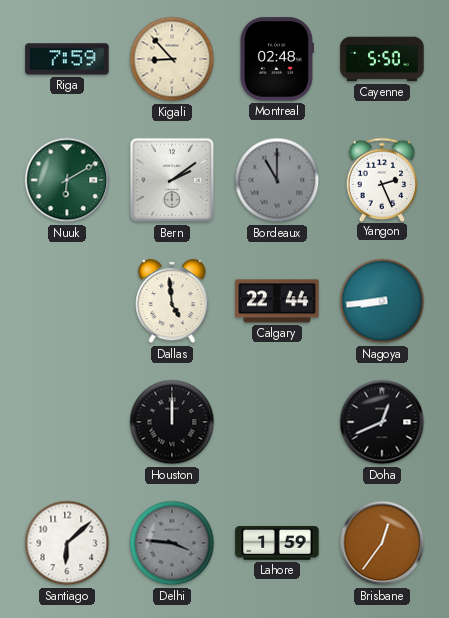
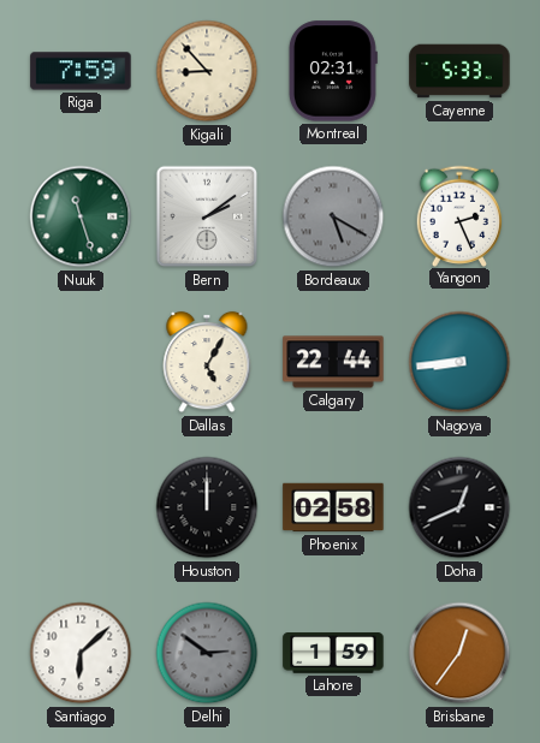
Montreal: 02:48 -> 02:31
Cayenne: 5:50 -> 5:33
Nuuk: 6:10 -> 11:27
Bordeaux: 11:00 -> 5:20
Dallas: 4:59 -> 5:05
Phoenix: none -> 02:58
Delhi: 3:46 -> 2:51
